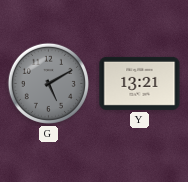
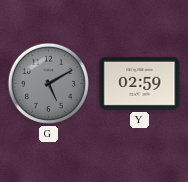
Y: 13:21 -> 02:59
